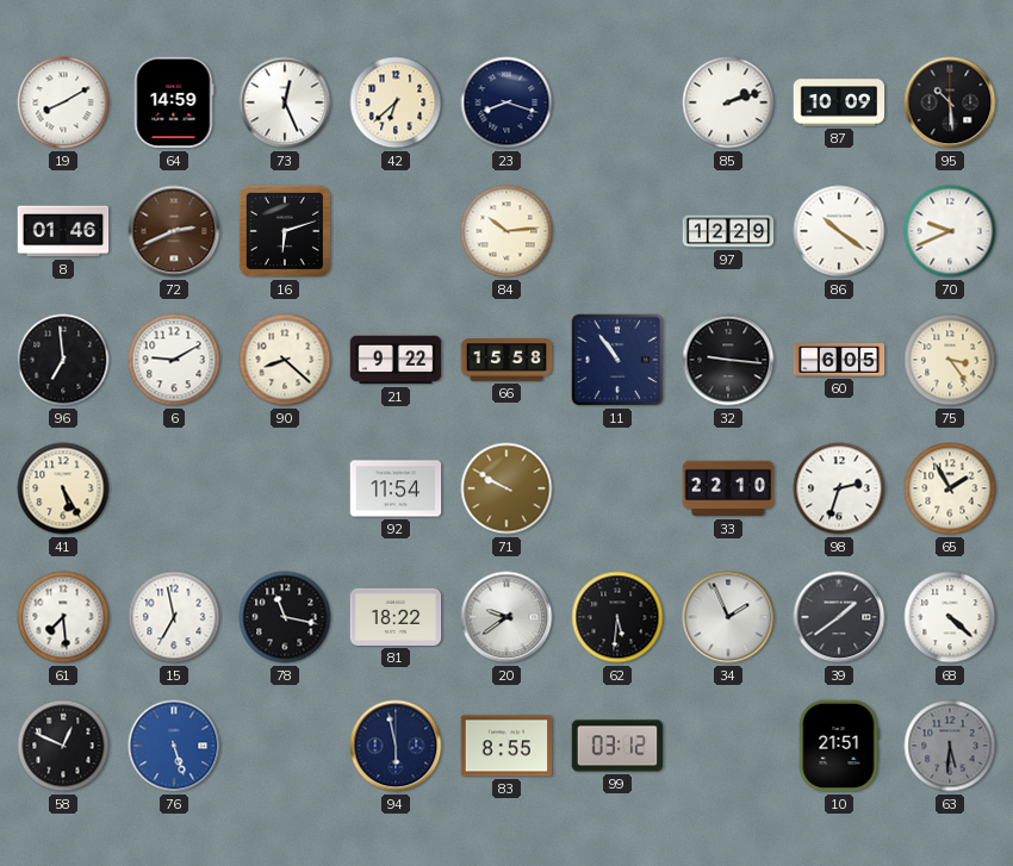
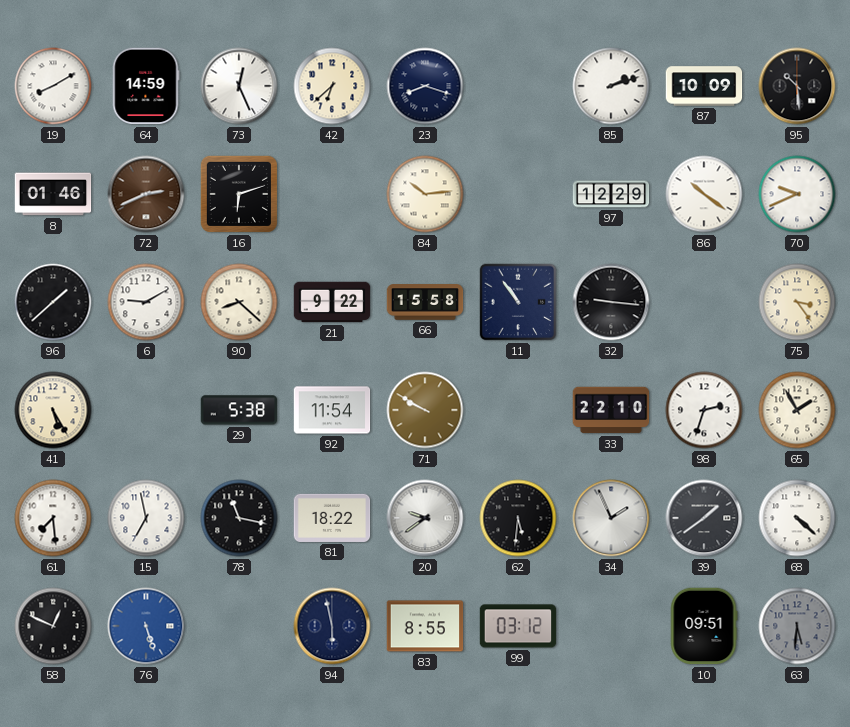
96: 6:59 -> 1:38
60: 6:05 -> none
29: none -> 5:38
10: 21:51 -> 09:51
